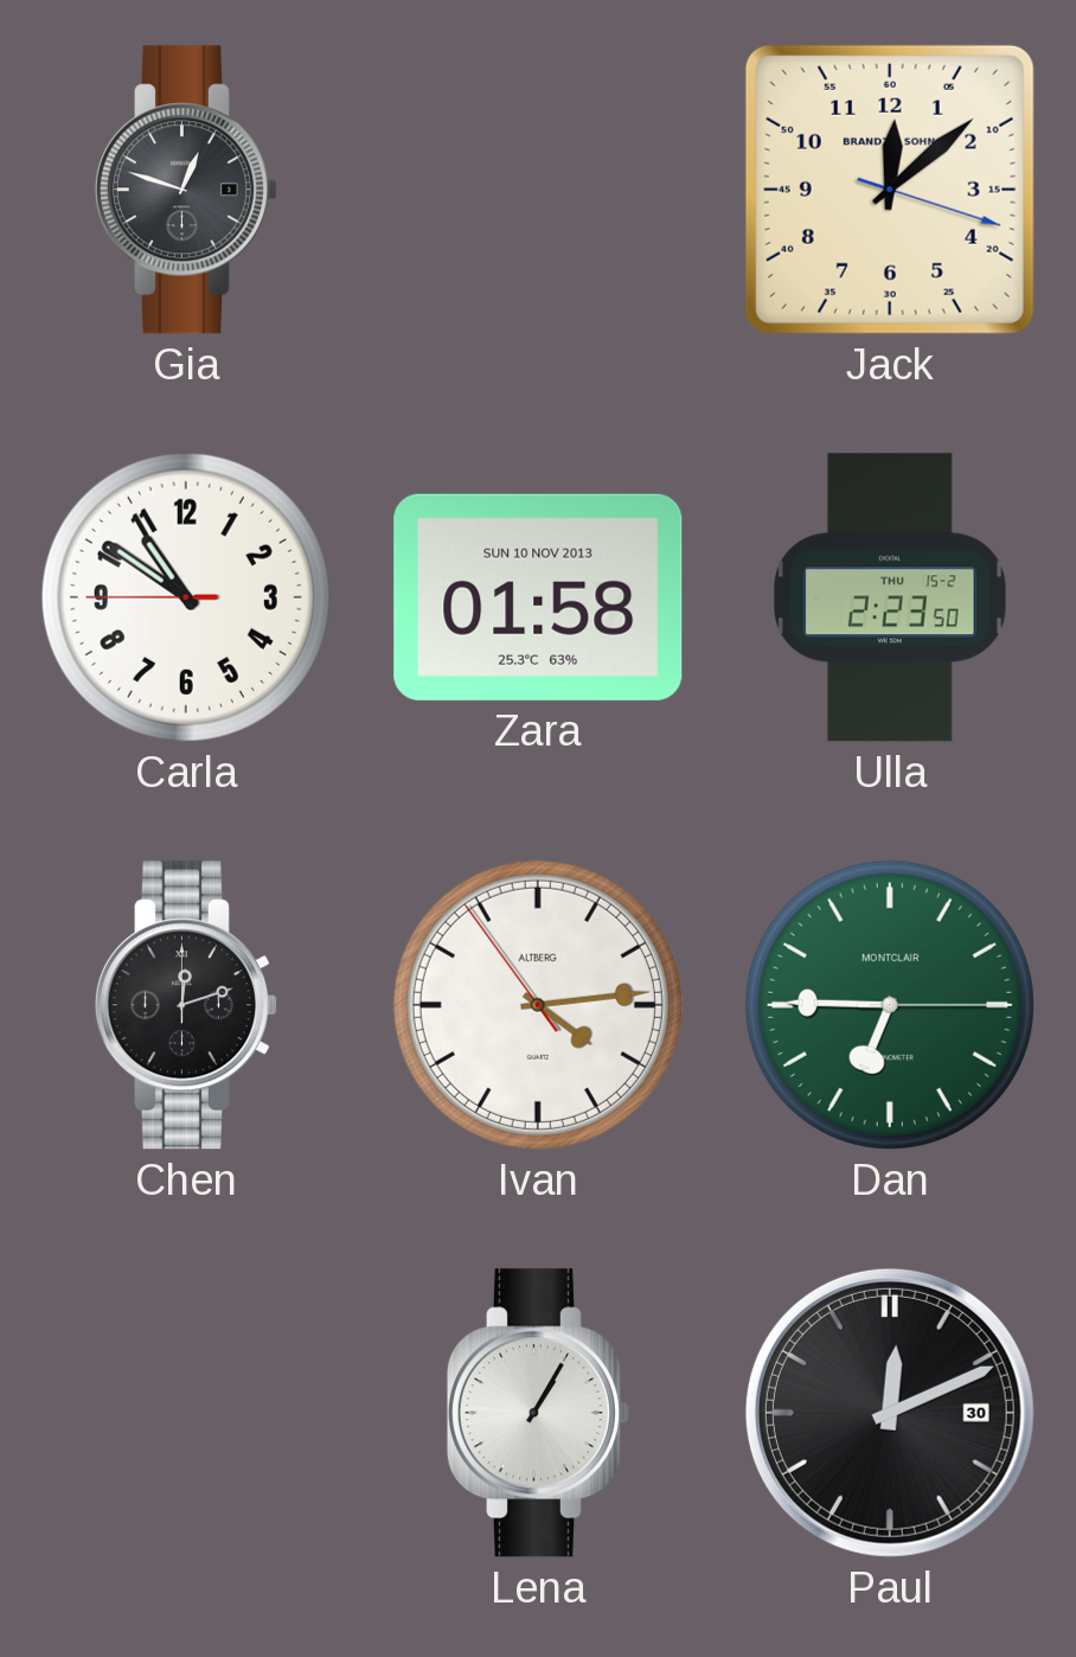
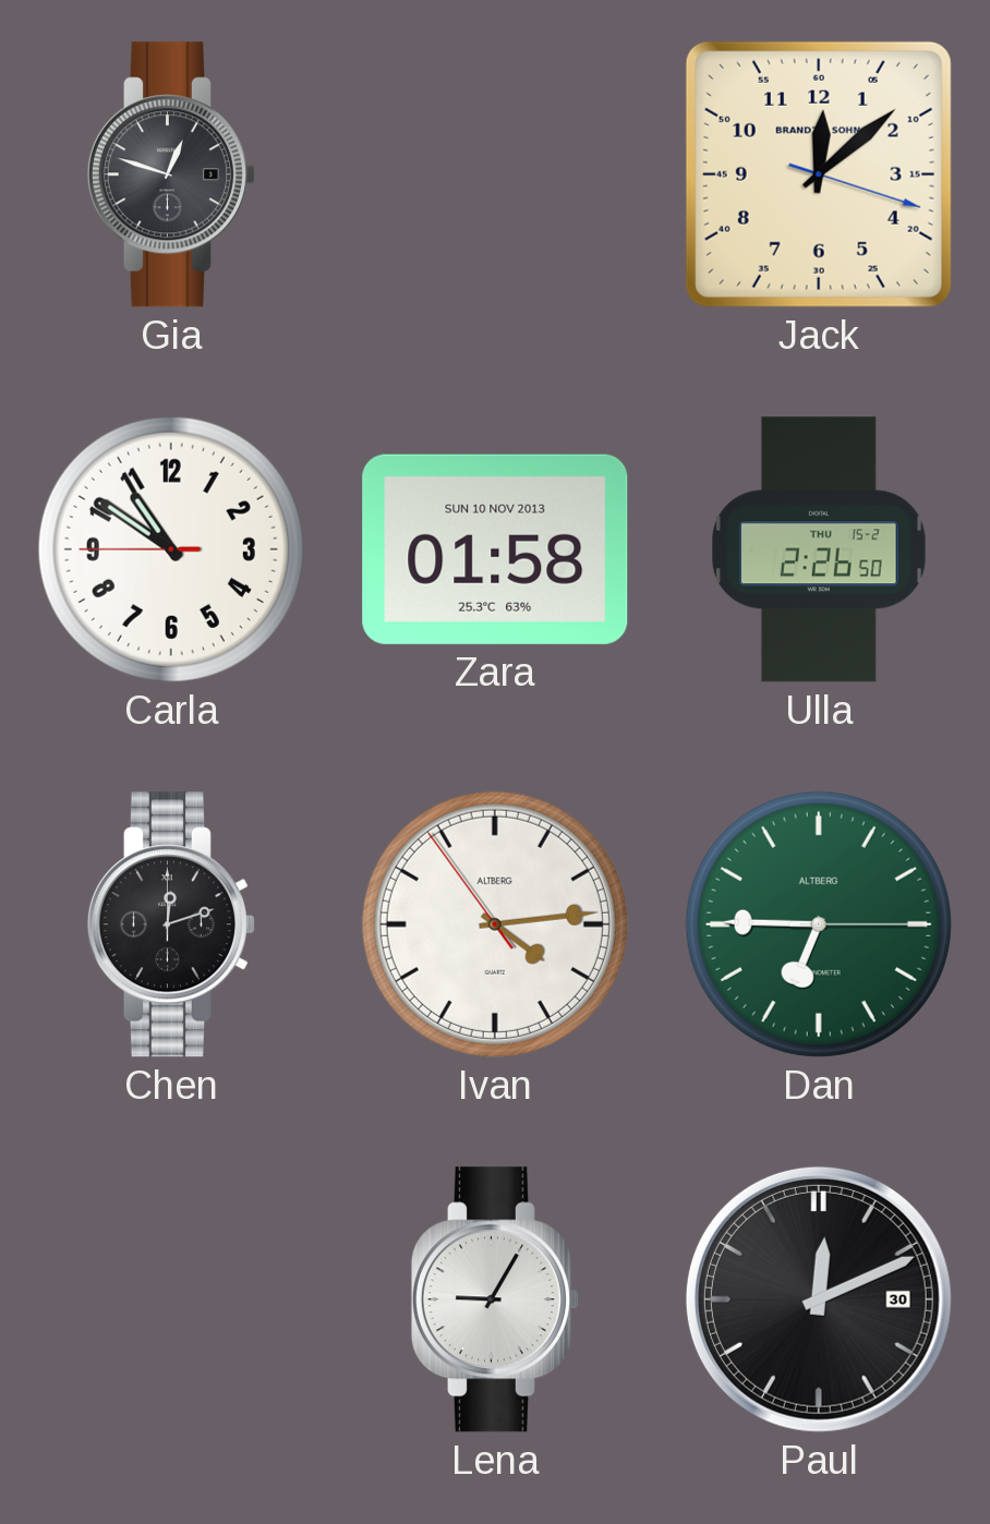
Ulla: 2:23 -> 2:26
Dan brand: MONTCLAIR -> ALTBERG
Lena: 1:05 -> 9:05
